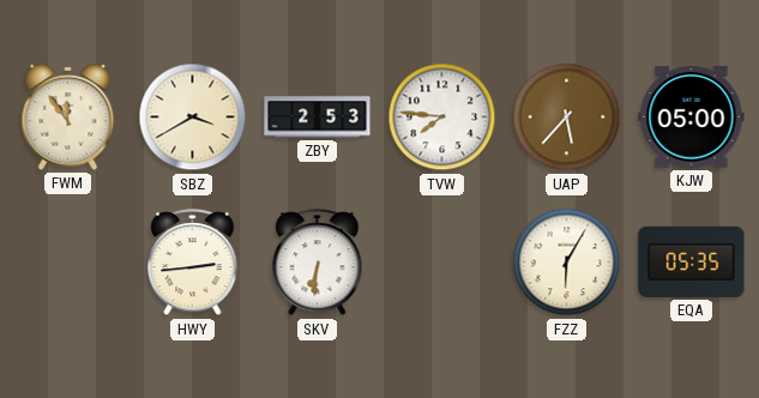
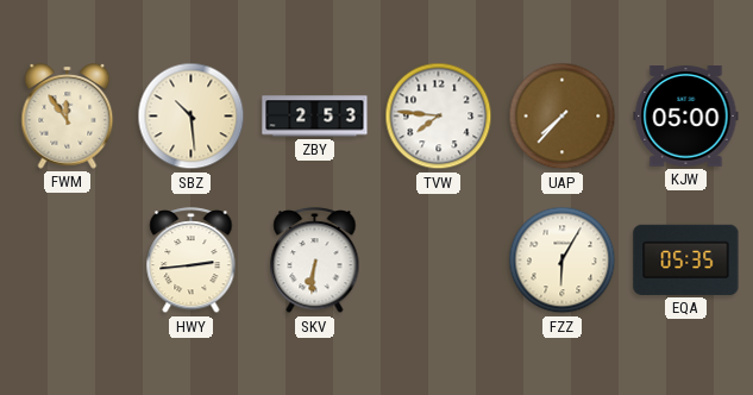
SBZ: 3:40 -> 10:29
UAP: 5:37 -> 7:37
